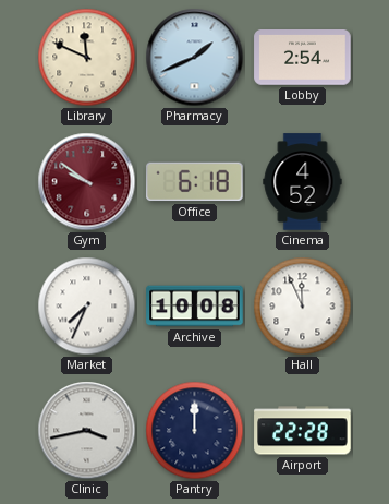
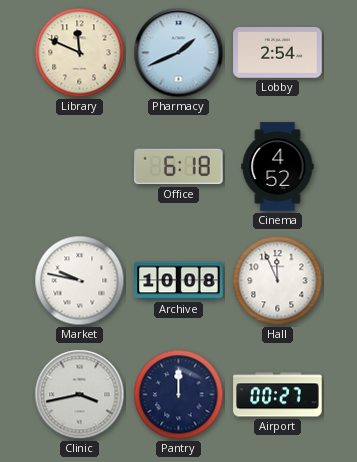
Gym: 9:51 -> none
Market: 7:34 -> 9:47
Airport: 22:28 -> 00:27
